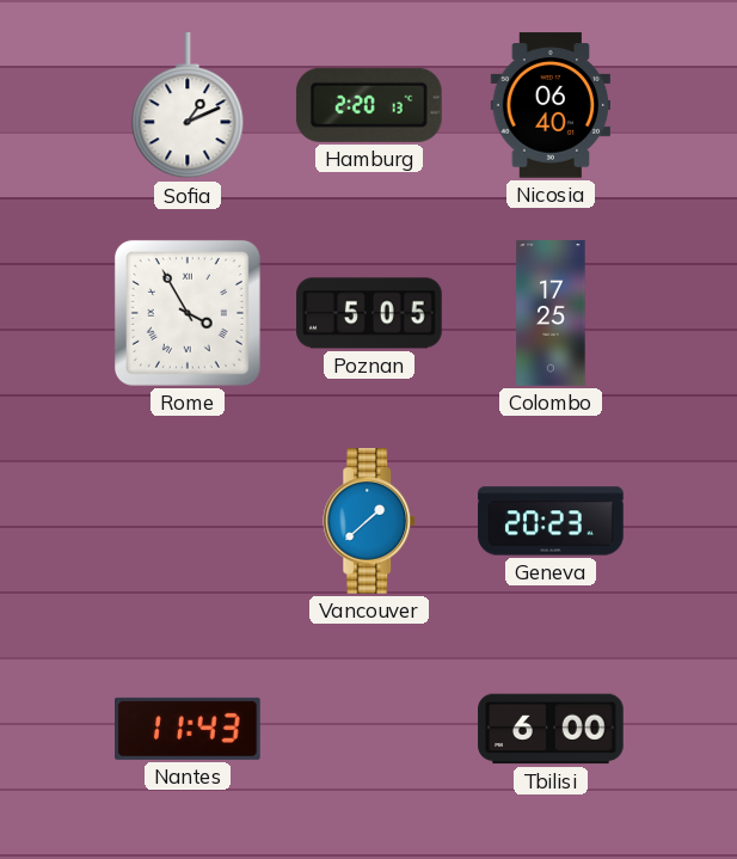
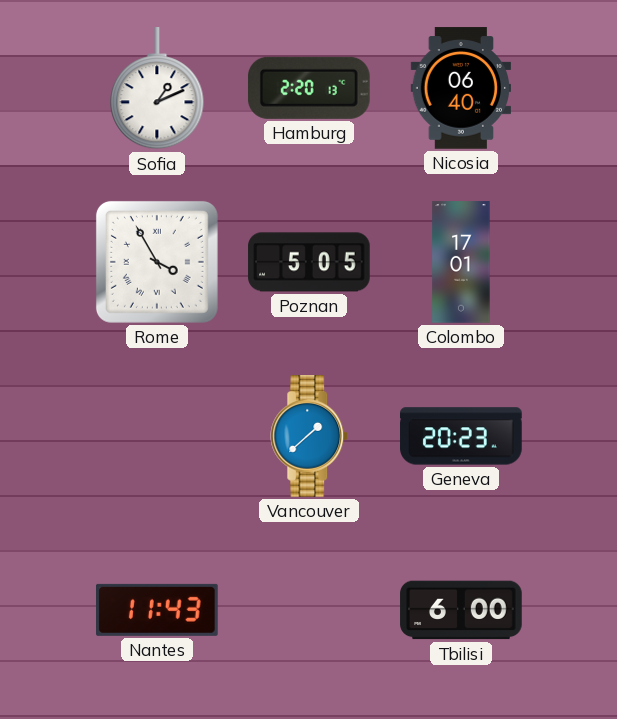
Colombo: 17:25 -> 17:01
